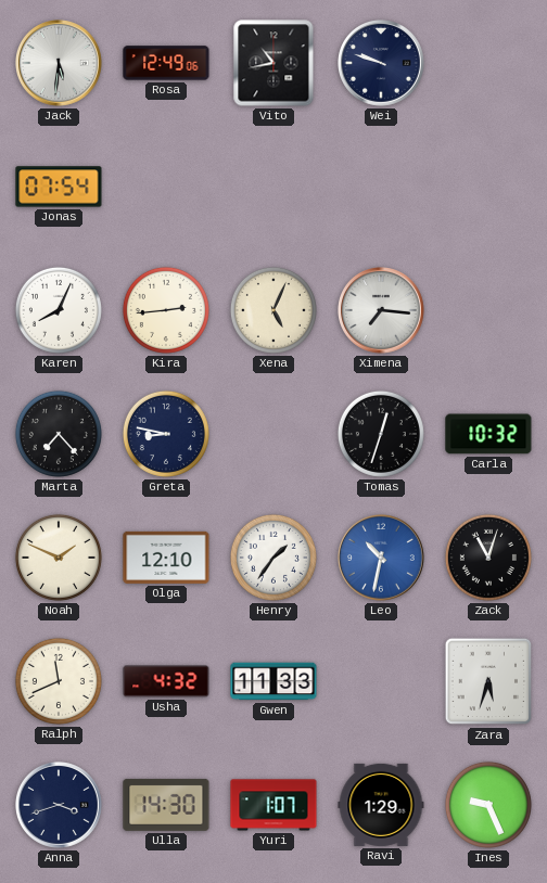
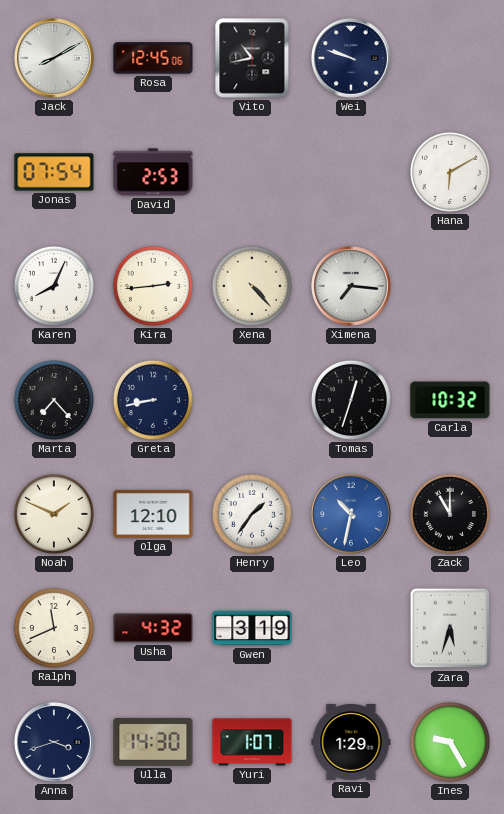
Jack: 5:31 -> 8:10
Rosa: 12:49 -> 12:45
David: none -> 2:53
Hana: none -> 6:10
Xena: 5:04 -> 4:23
Greta: 8:47 -> 8:43
Zack: 11:03 -> 11:00
Gwen: 11:33 -> 3:19
Ines: 9:26 -> 9:25
